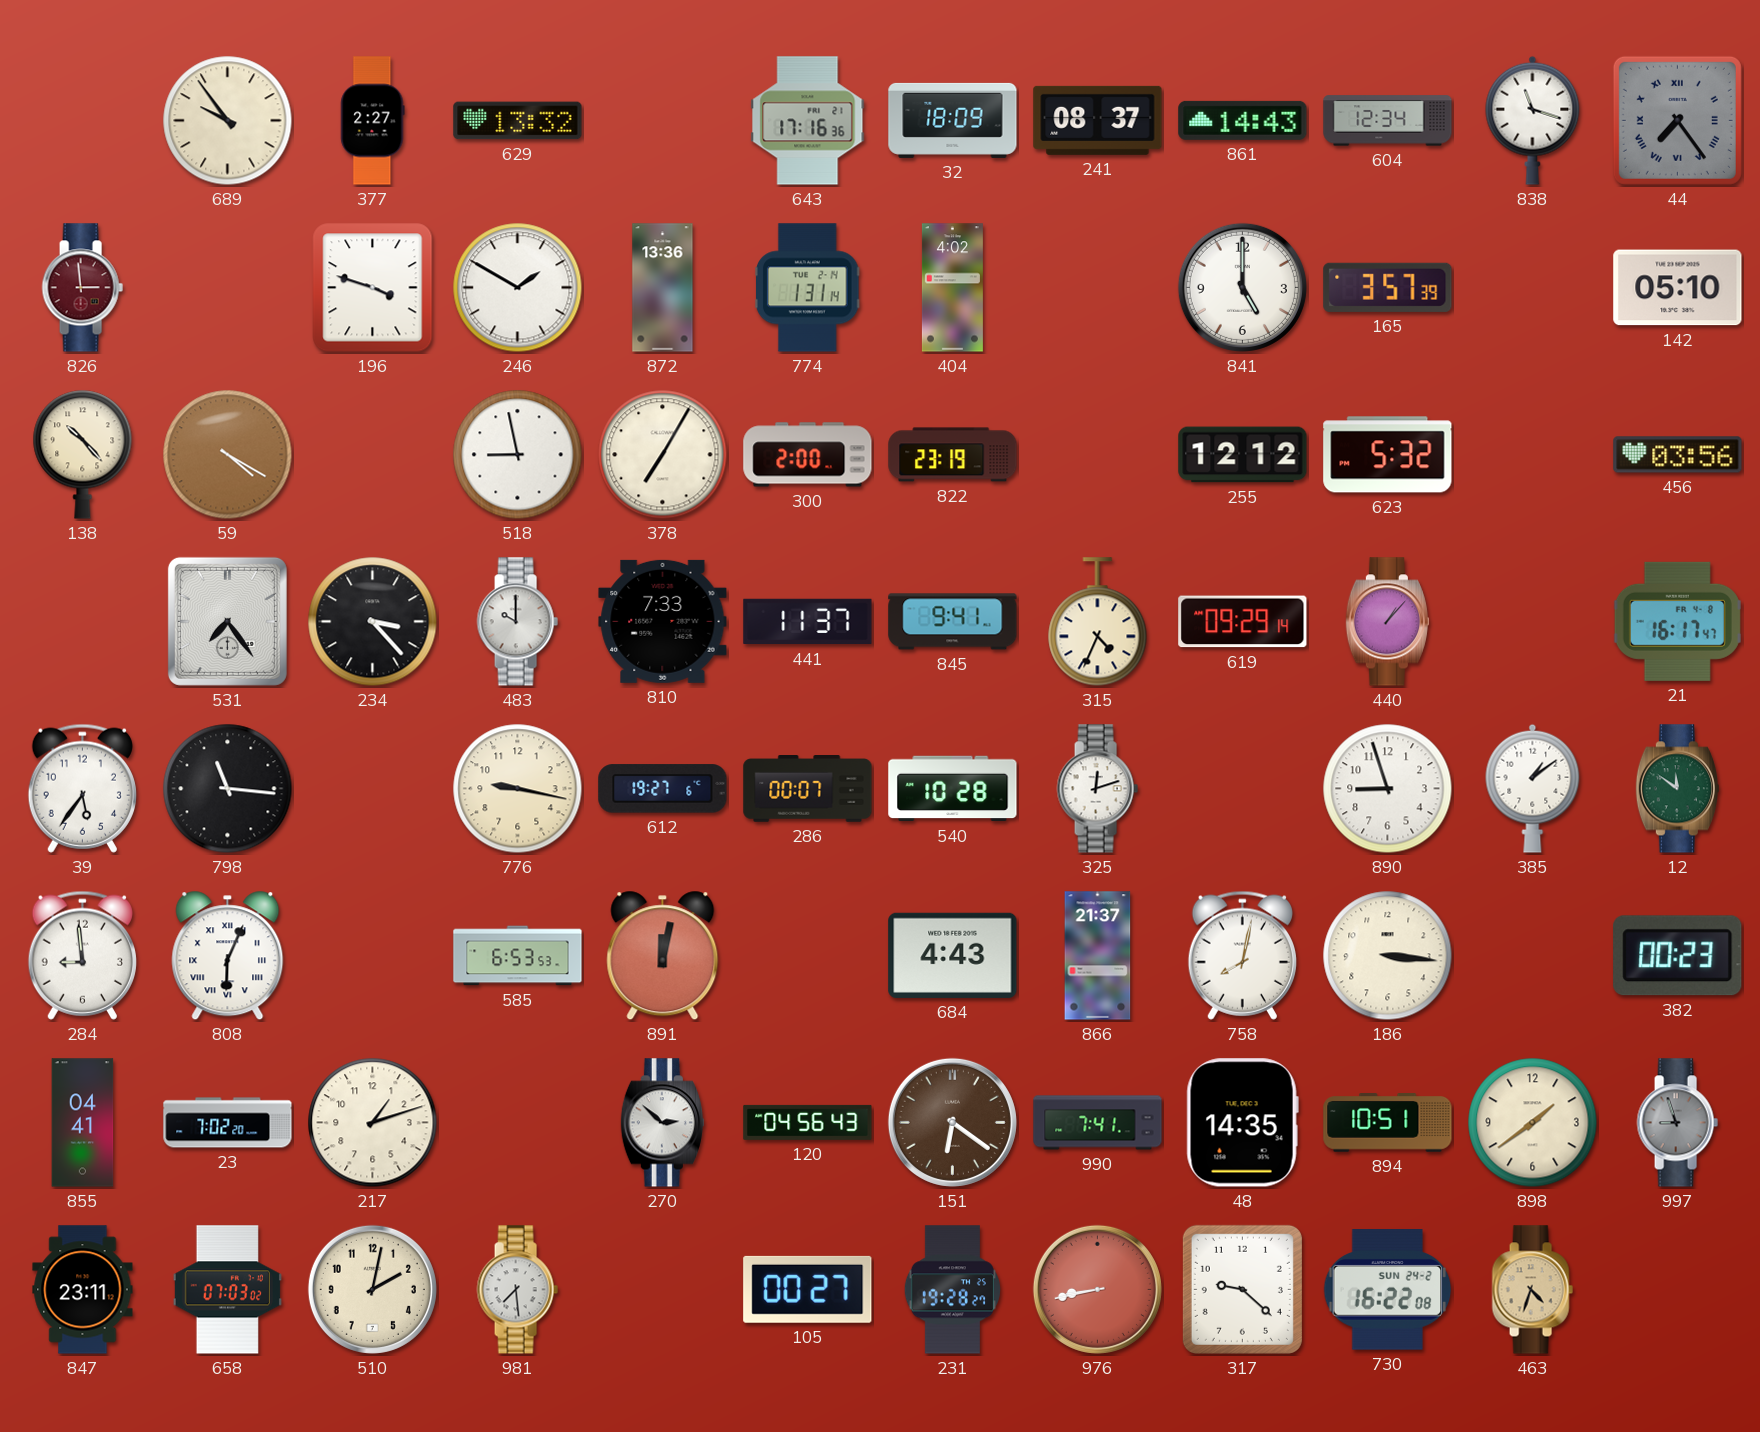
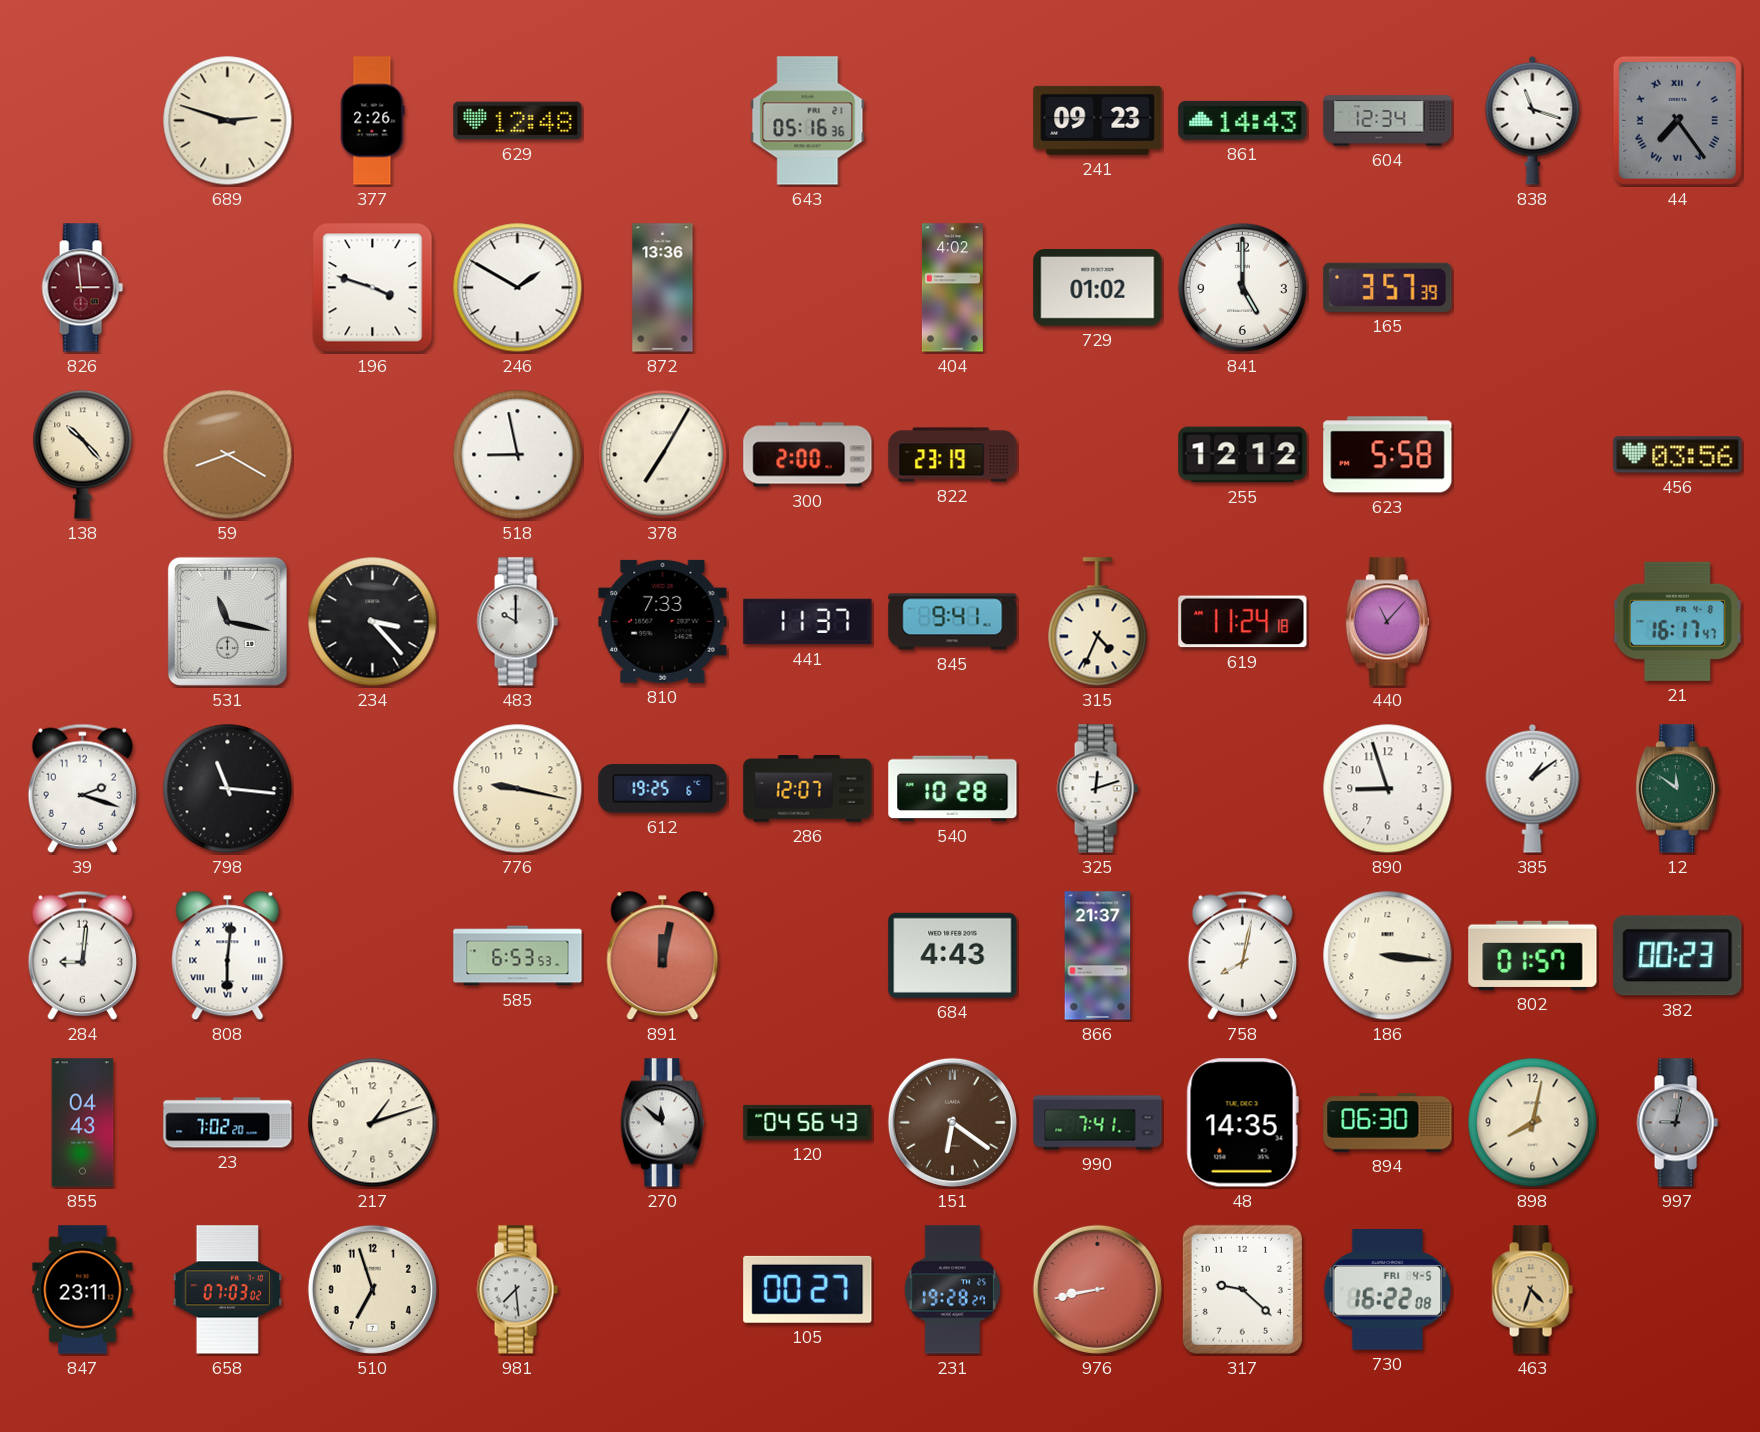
689: 9:54 -> 2:48
377: 2:27 -> 2:26
629: 13:32 -> 12:48
643: 17:16 -> 05:16
32: 18:09 -> none
241: 08:37 -> 09:23
774: 1:31 -> none
729: none -> 01:02
142: 05:10 -> none
59: 4:20 -> 8:20
623: 5:32 -> 5:58
531: 7:24 -> 11:17
619: 09:29 -> 11:24
440: 1:07 -> 11:07
39: 5:36 -> 2:18
612: 19:27 -> 19:25
286: 00:07 -> 12:07
284: 8:59 -> 9:01
808: 6:04 -> 6:01
802: none -> 01:57
855: 04:41 -> 04:43
270: 2:52 -> 11:52
894: 10:51 -> 06:30
898: 1:39 -> 8:02
997: 8:57 -> 9:02
510: 2:02 -> 6:57
730 date: SUN 24-2 -> FRI 4-5
